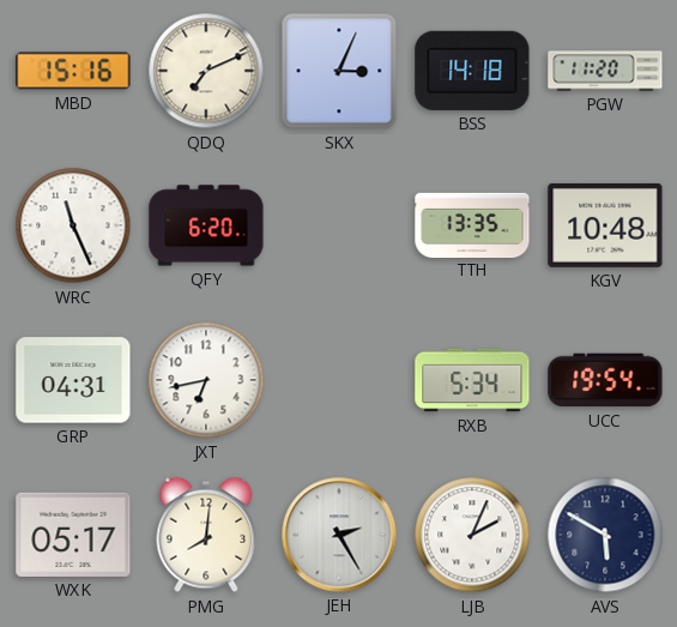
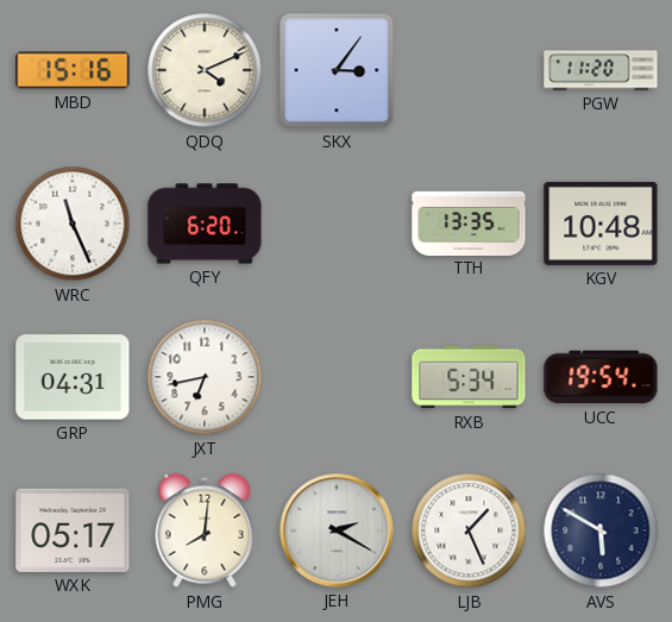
QDQ: 7:11 -> 4:11
SKX: 3:04 -> 3:06
BSS: 14:18 -> none
JEH: 2:25 -> 2:20
LJB: 2:04 -> 1:26
